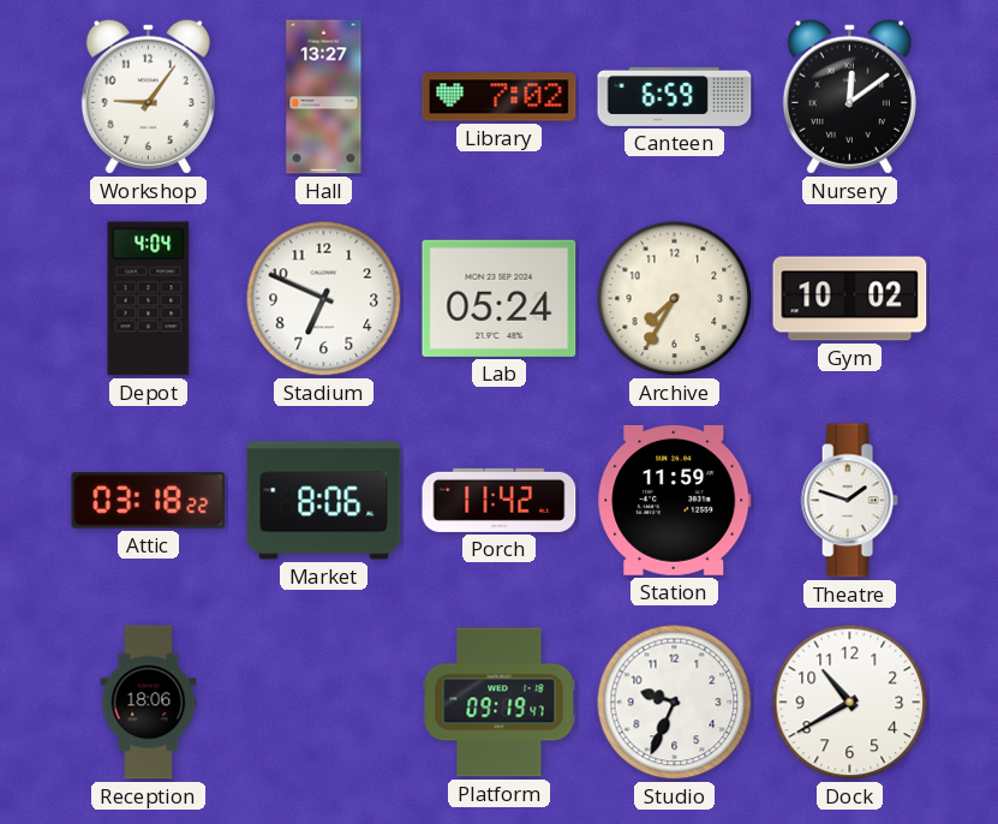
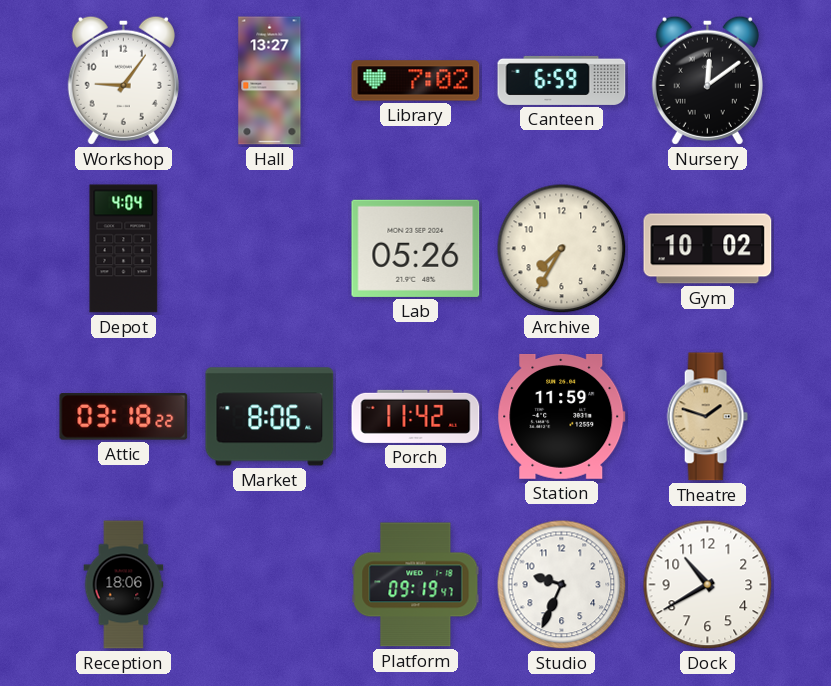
Stadium: 6:49 -> none
Lab: 05:24 -> 05:26
Theatre dial: white -> champagne
